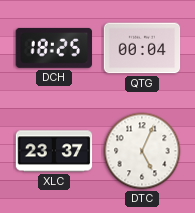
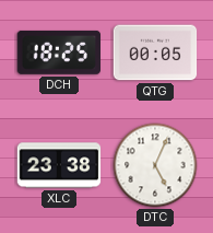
QTG: 00:04 -> 00:05
XLC: 23:37 -> 23:38
